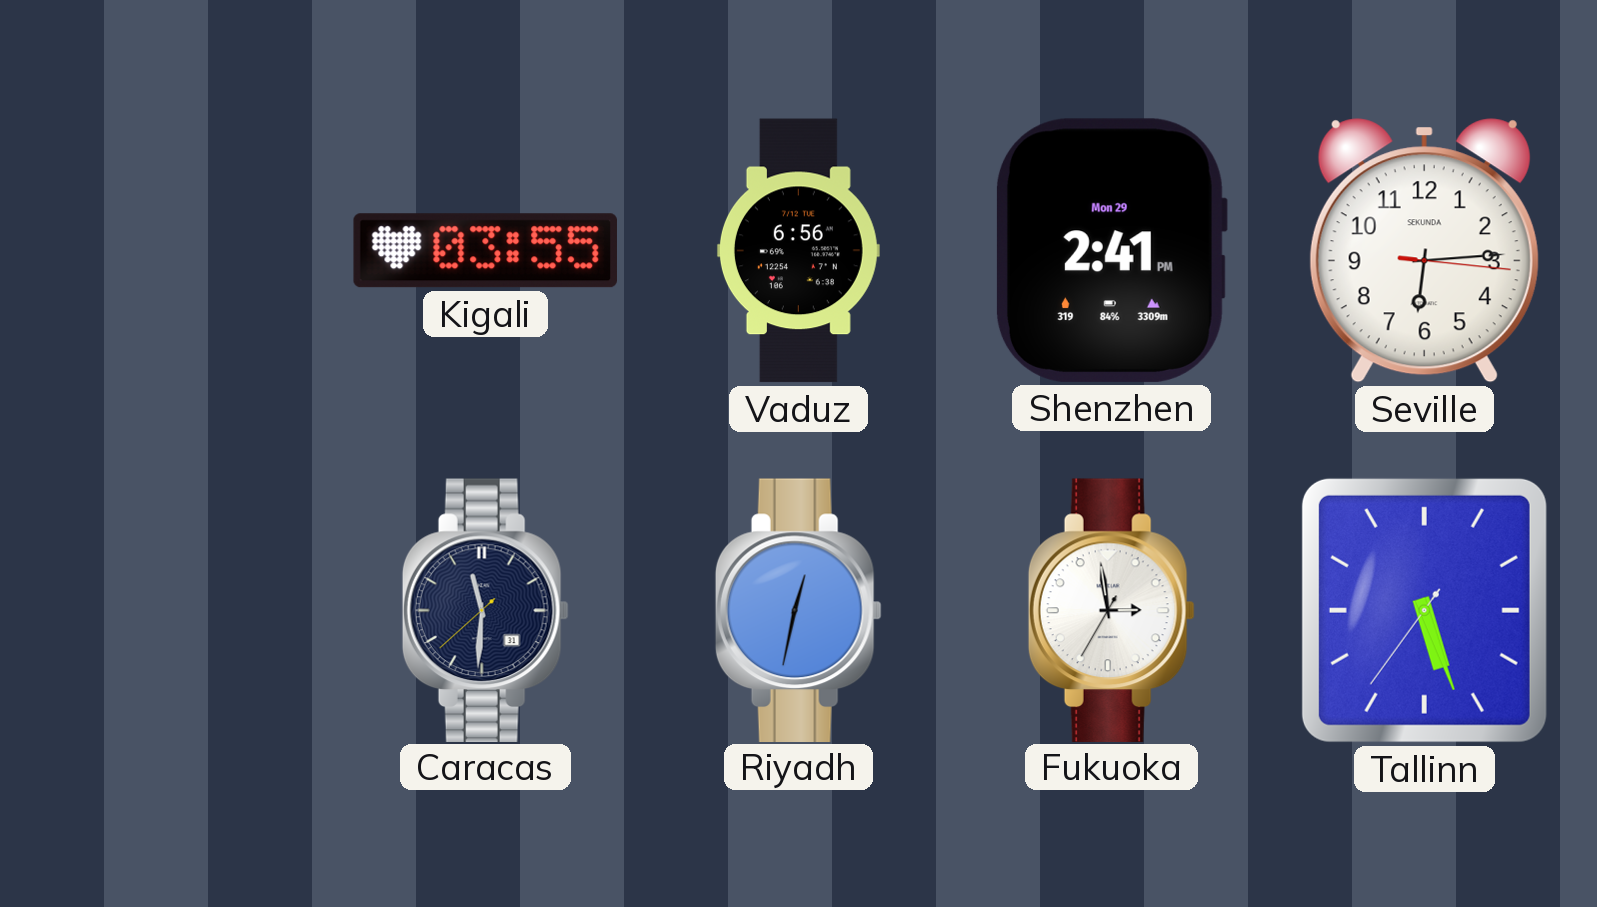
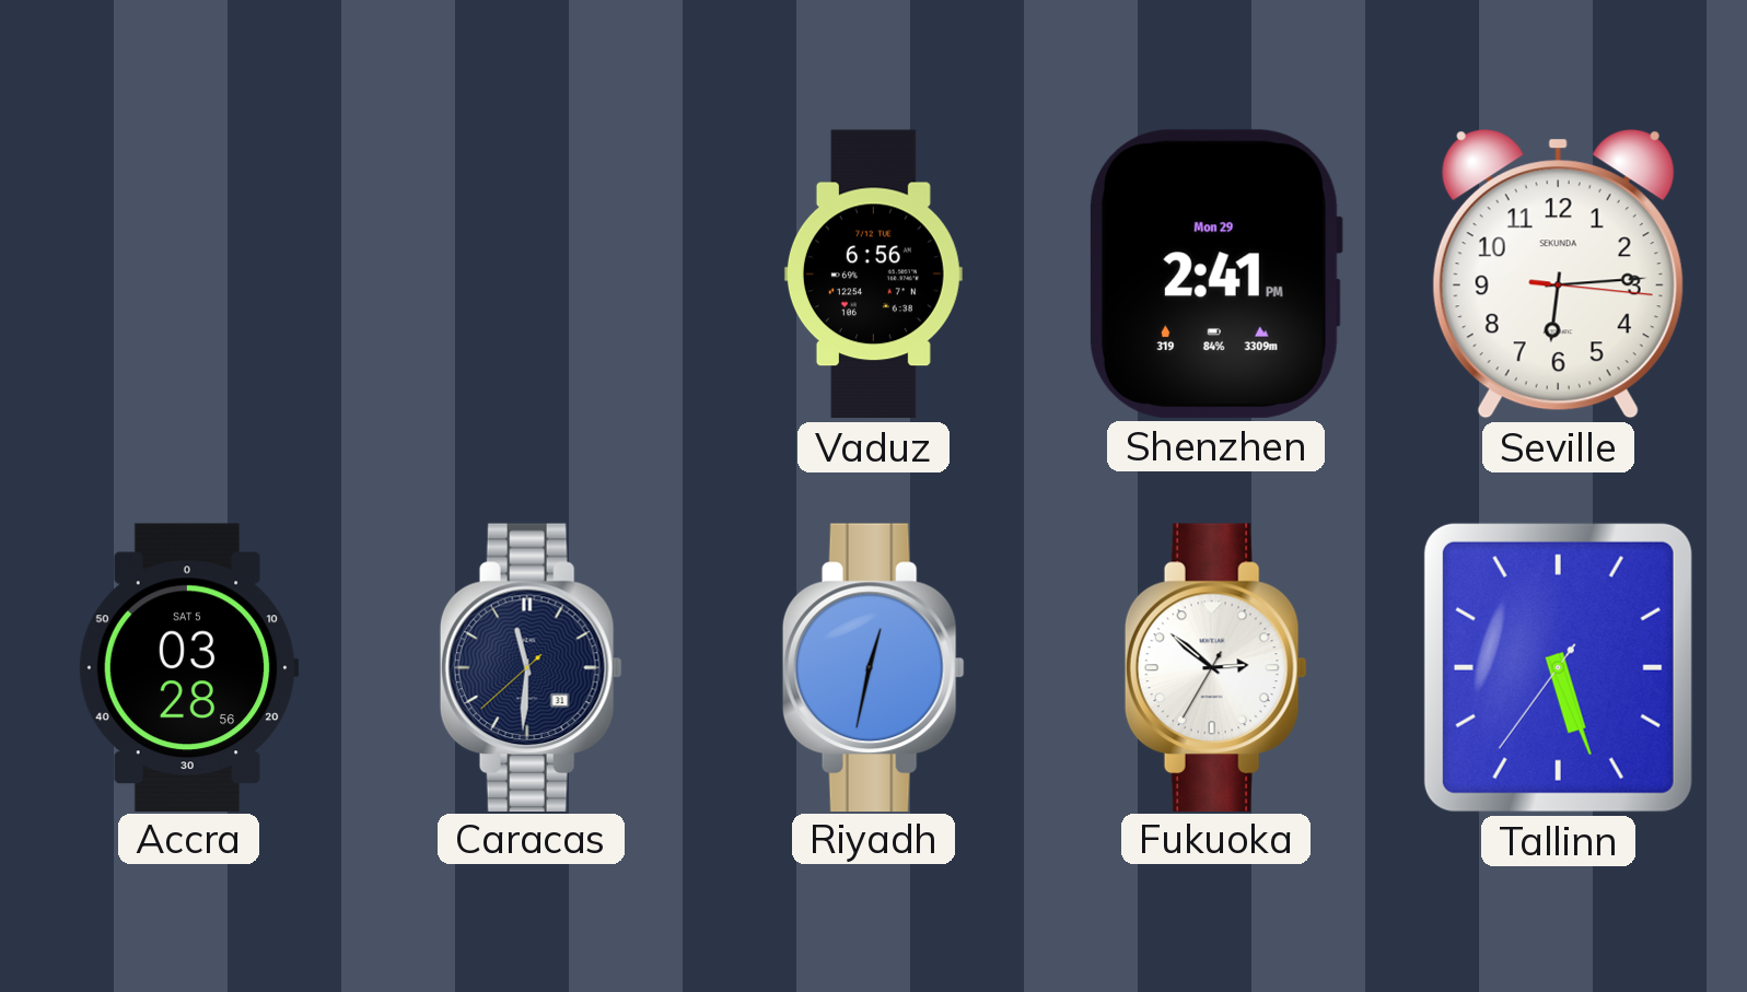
Kigali: 03:55 -> none
Accra: none -> 03:28
Fukuoka: 2:58 -> 2:51
